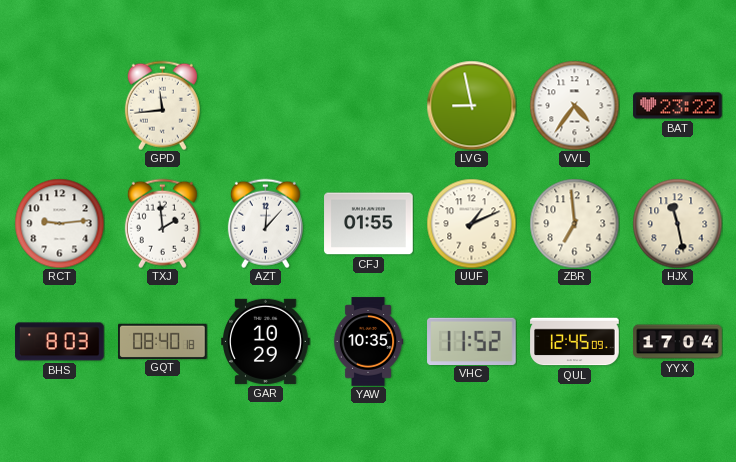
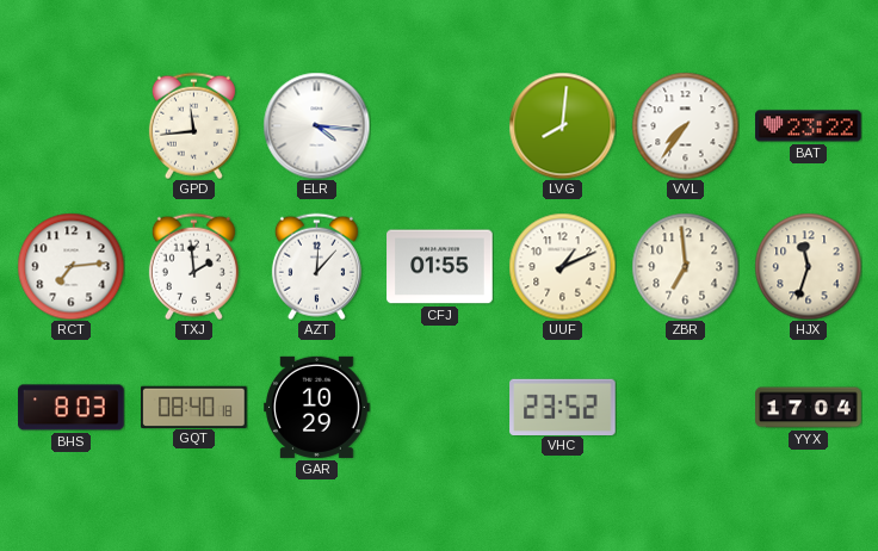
ELR: none -> 4:16
LVG: 8:58 -> 8:01
VVL: 4:36 -> 7:36
RCT: 9:14 -> 7:14
HJX: 11:28 -> 11:33
YAW: 10:35 -> none
VHC: 11:52 -> 23:52
QUL: 12:45 -> none
